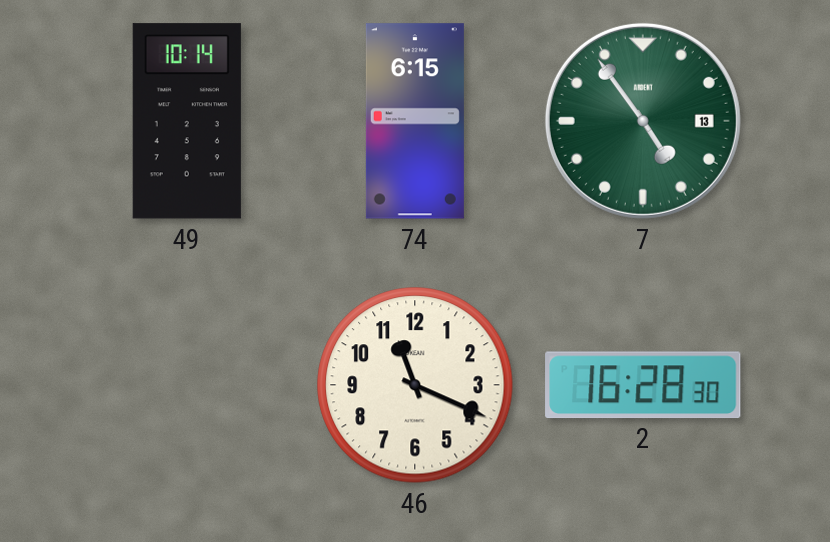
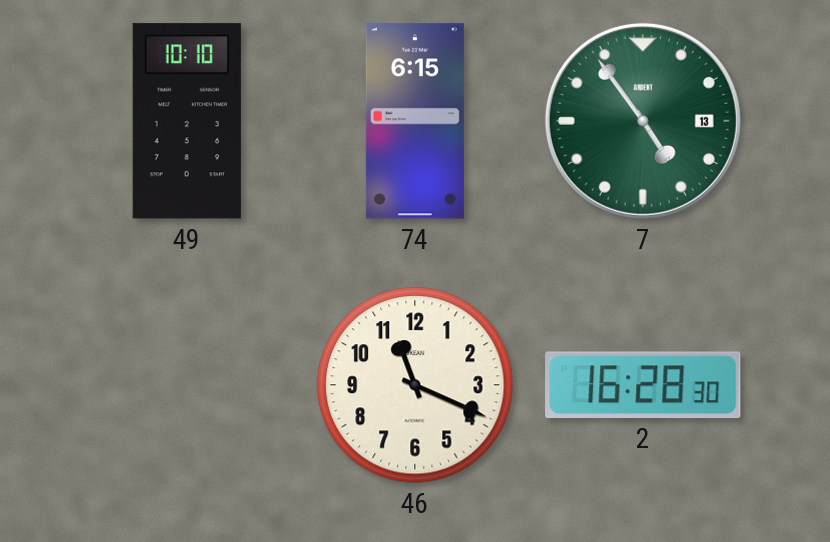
49: 10:14 -> 10:10
